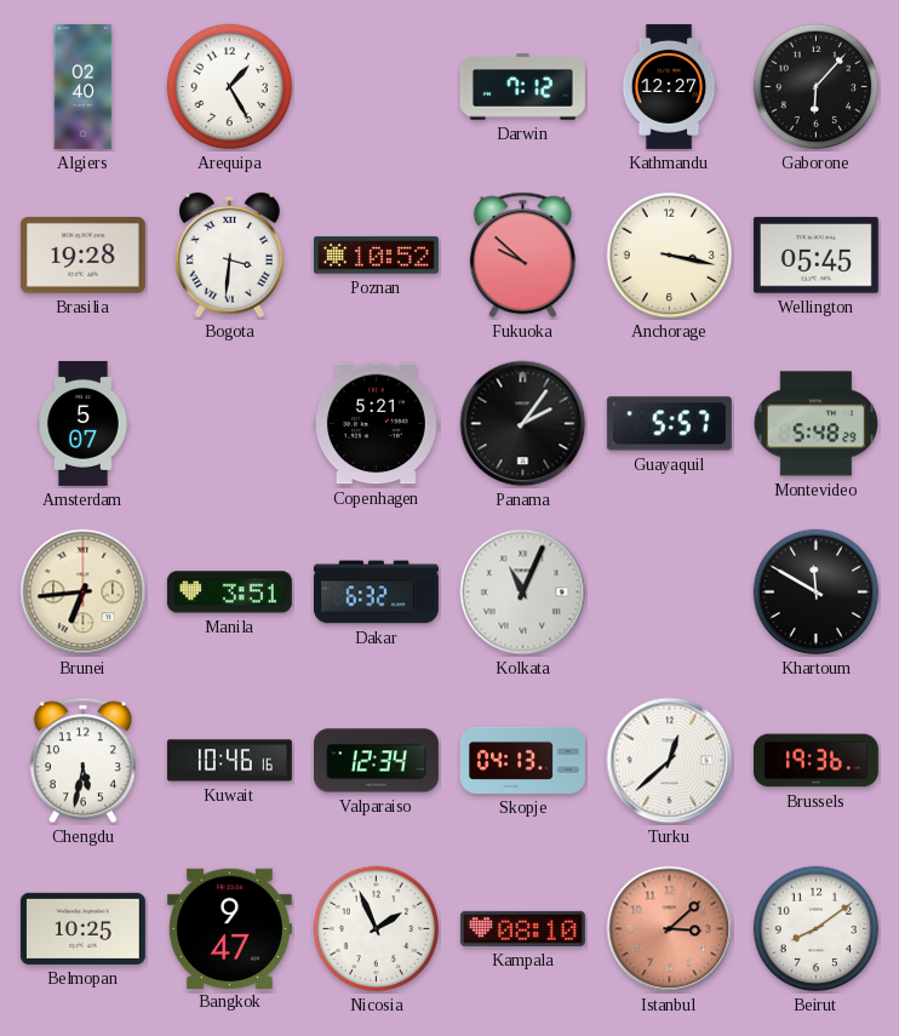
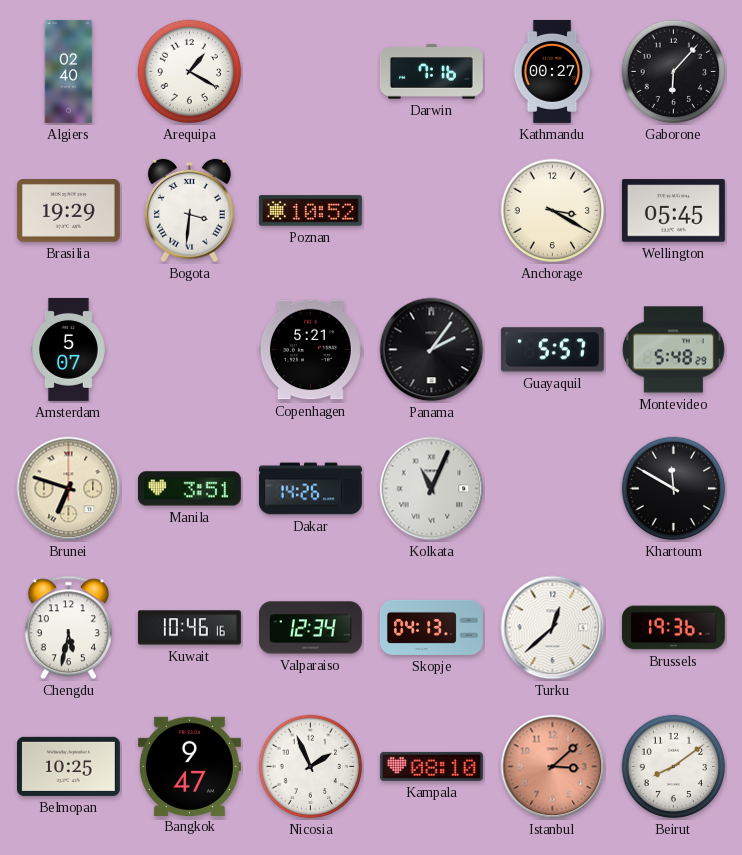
Arequipa: 1:25 -> 1:20
Darwin: 7:12 -> 7:16
Kathmandu: 12:27 -> 00:27
Brasilia: 19:28 -> 19:29
Fukuoka: 9:52 -> none
Anchorage: 3:17 -> 3:20
Brunei: 6:44 -> 6:48
Dakar: 6:32 -> 14:26
